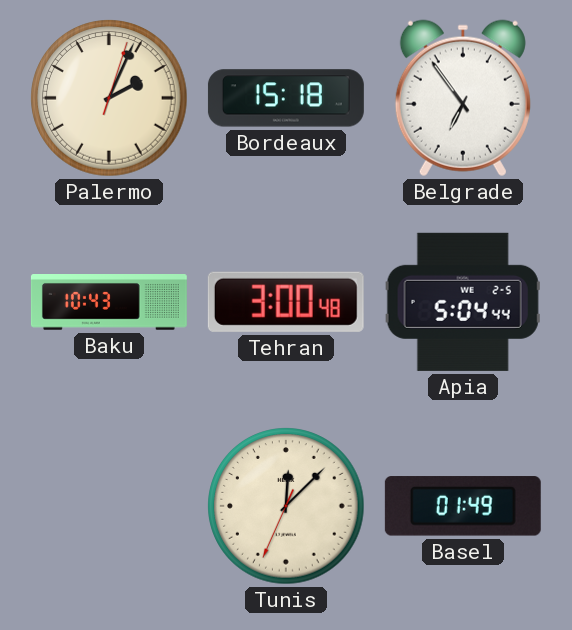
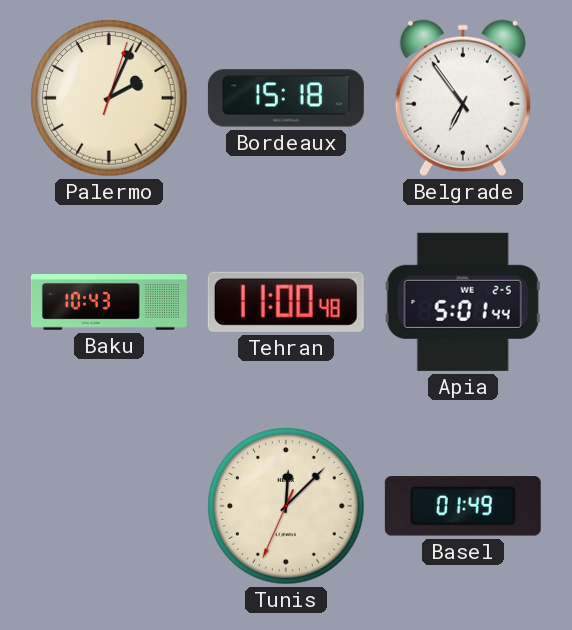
Tehran: 3:00 -> 11:00
Apia: 5:04 -> 5:01
